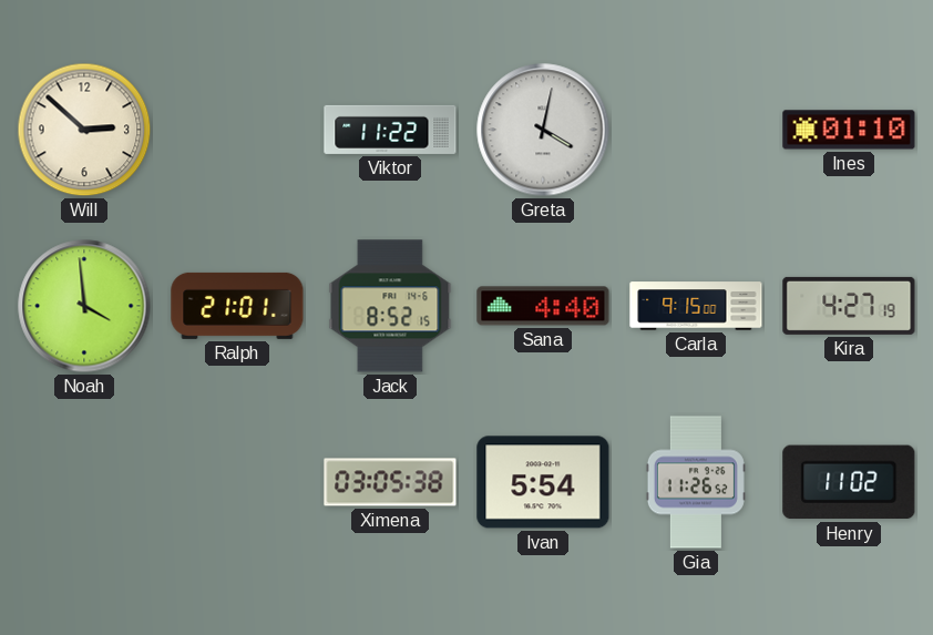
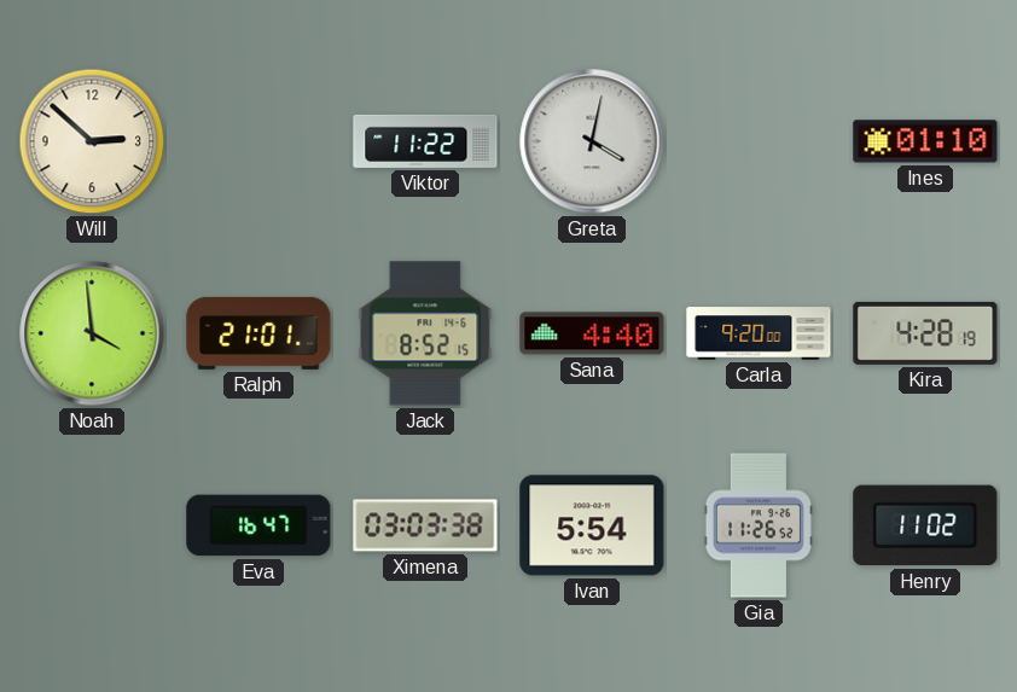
Carla: 9:15 -> 9:20
Kira: 4:27 -> 4:28
Eva: none -> 16:47
Ximena: 03:05 -> 03:03
